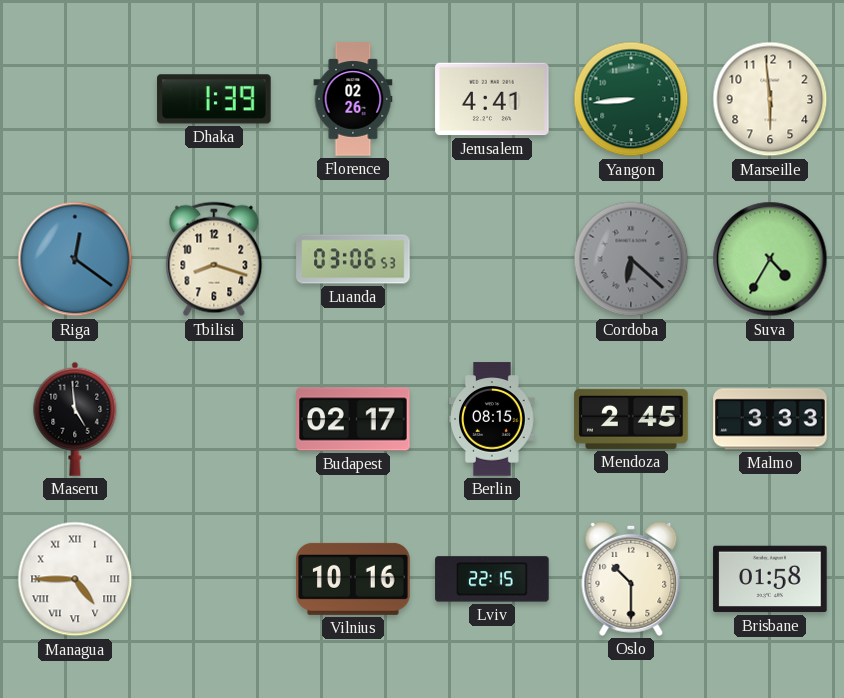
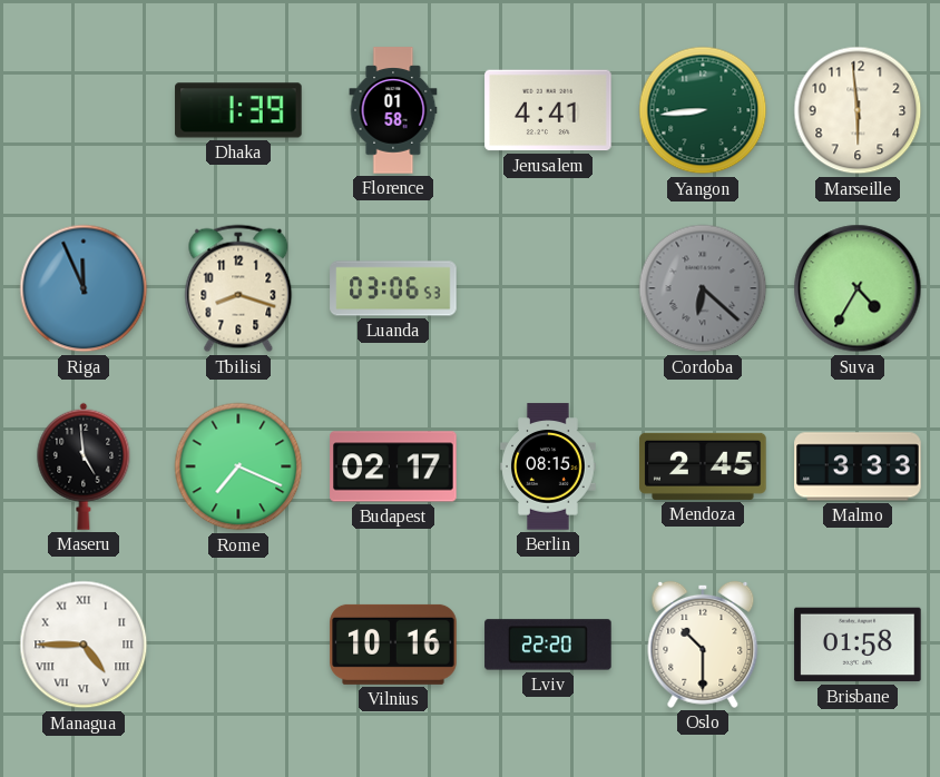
Florence: 02:26 -> 01:58
Riga: 12:21 -> 11:56
Rome: none -> 7:19
Lviv: 22:15 -> 22:20
